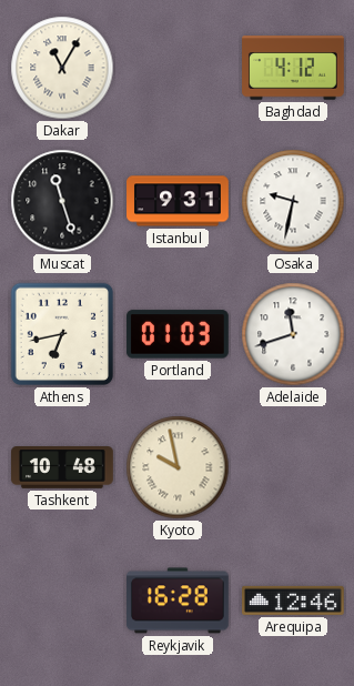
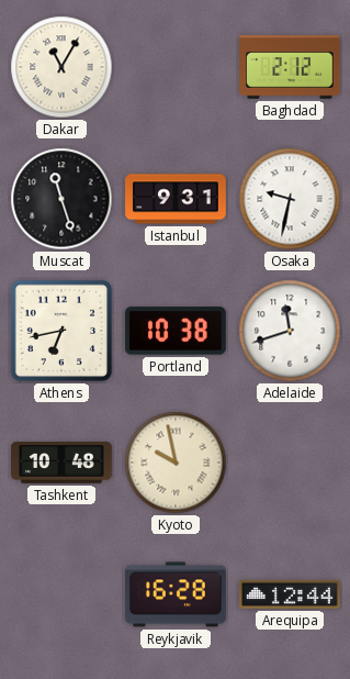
Baghdad: 4:12 -> 2:12
Portland: 01:03 -> 10:38
Arequipa: 12:46 -> 12:44
